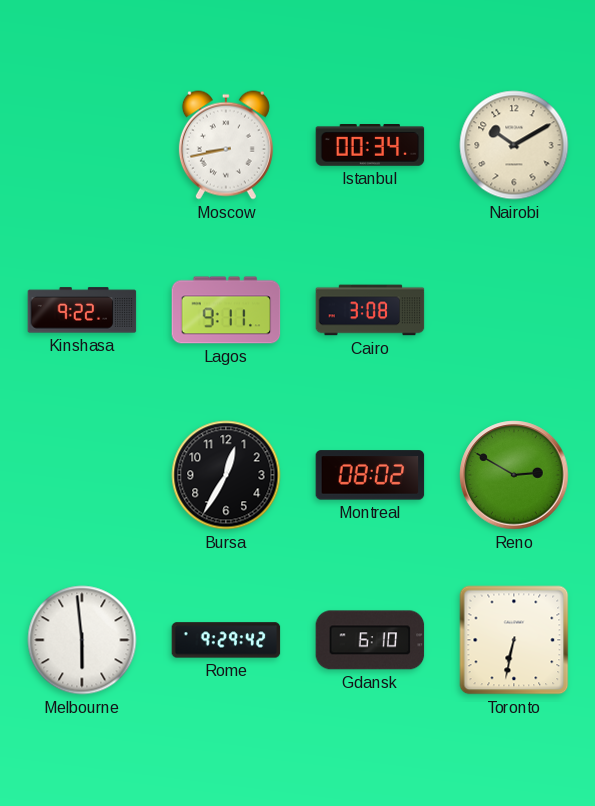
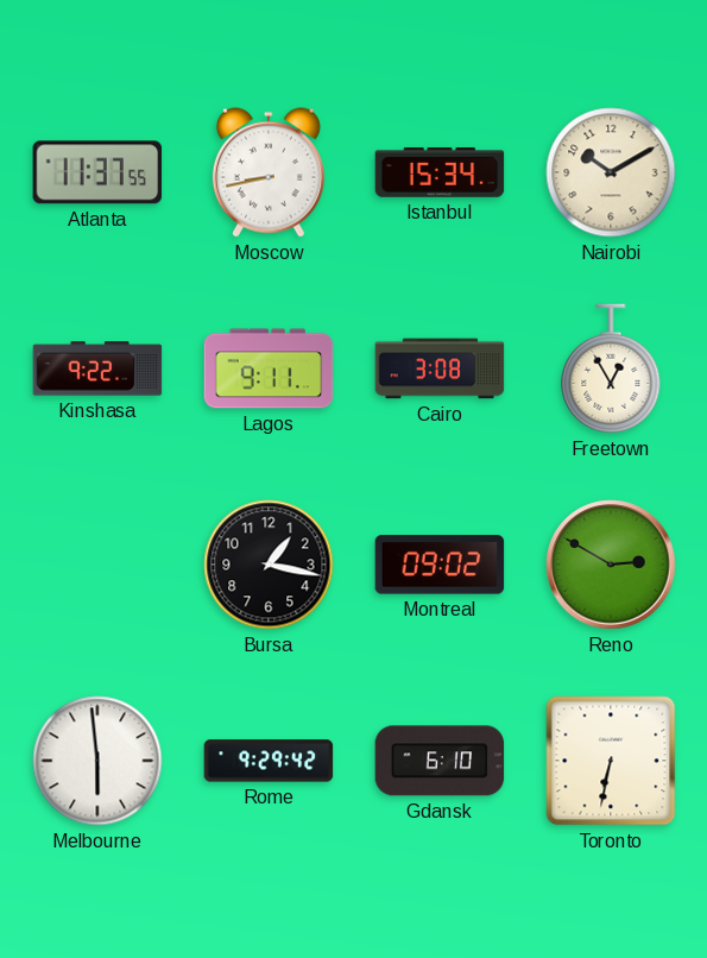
Atlanta: none -> 11:37
Istanbul: 00:34 -> 15:34
Freetown: none -> 12:55
Bursa: 12:35 -> 1:17
Montreal: 08:02 -> 09:02
